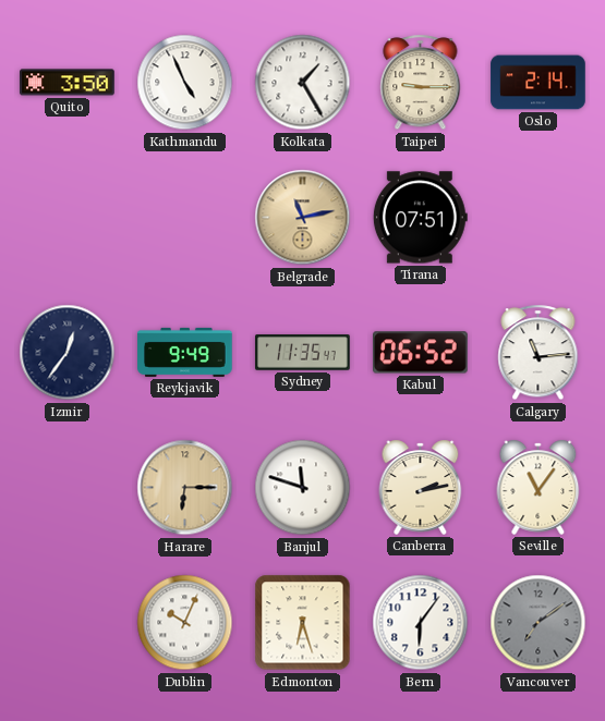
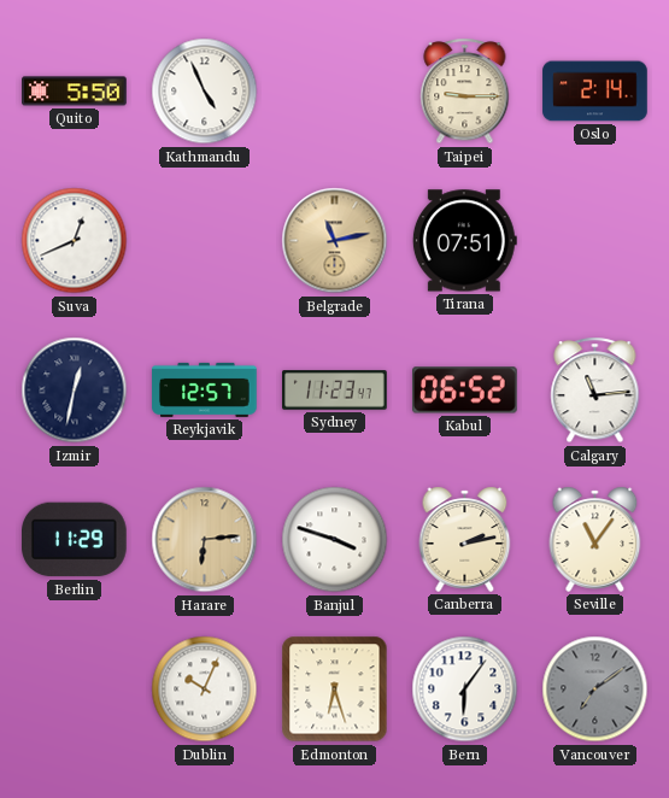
Quito: 3:50 -> 5:50
Kolkata: 1:25 -> none
Suva: none -> 12:41
Izmir: 12:36 -> 12:32
Reykjavik: 9:49 -> 12:57
Sydney: 11:35 -> 11:23
Berlin: none -> 11:29
Harare: 6:15 -> 6:14
Banjul: 11:48 -> 3:48
